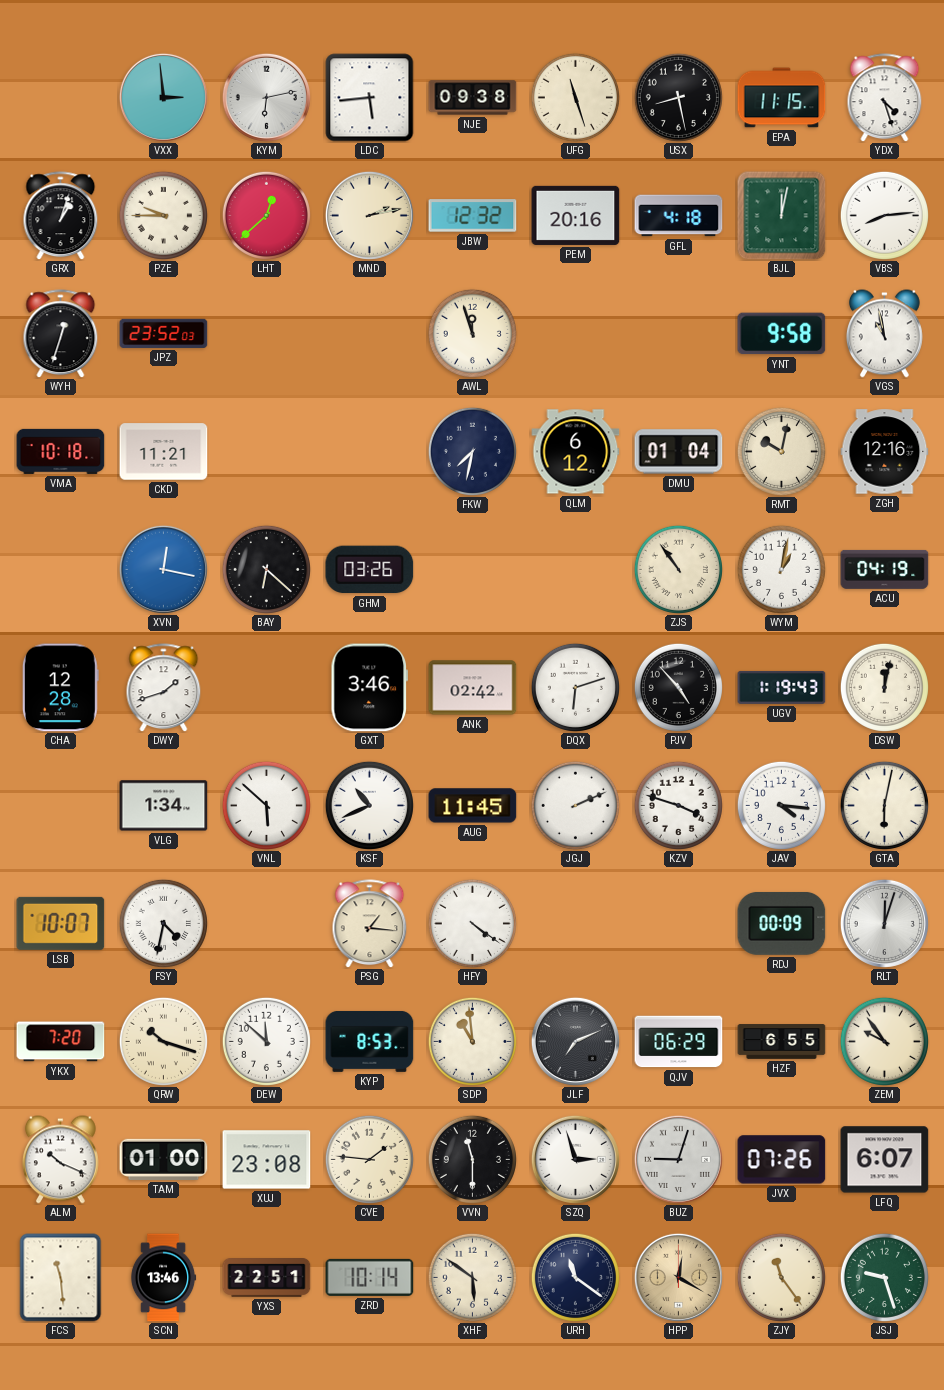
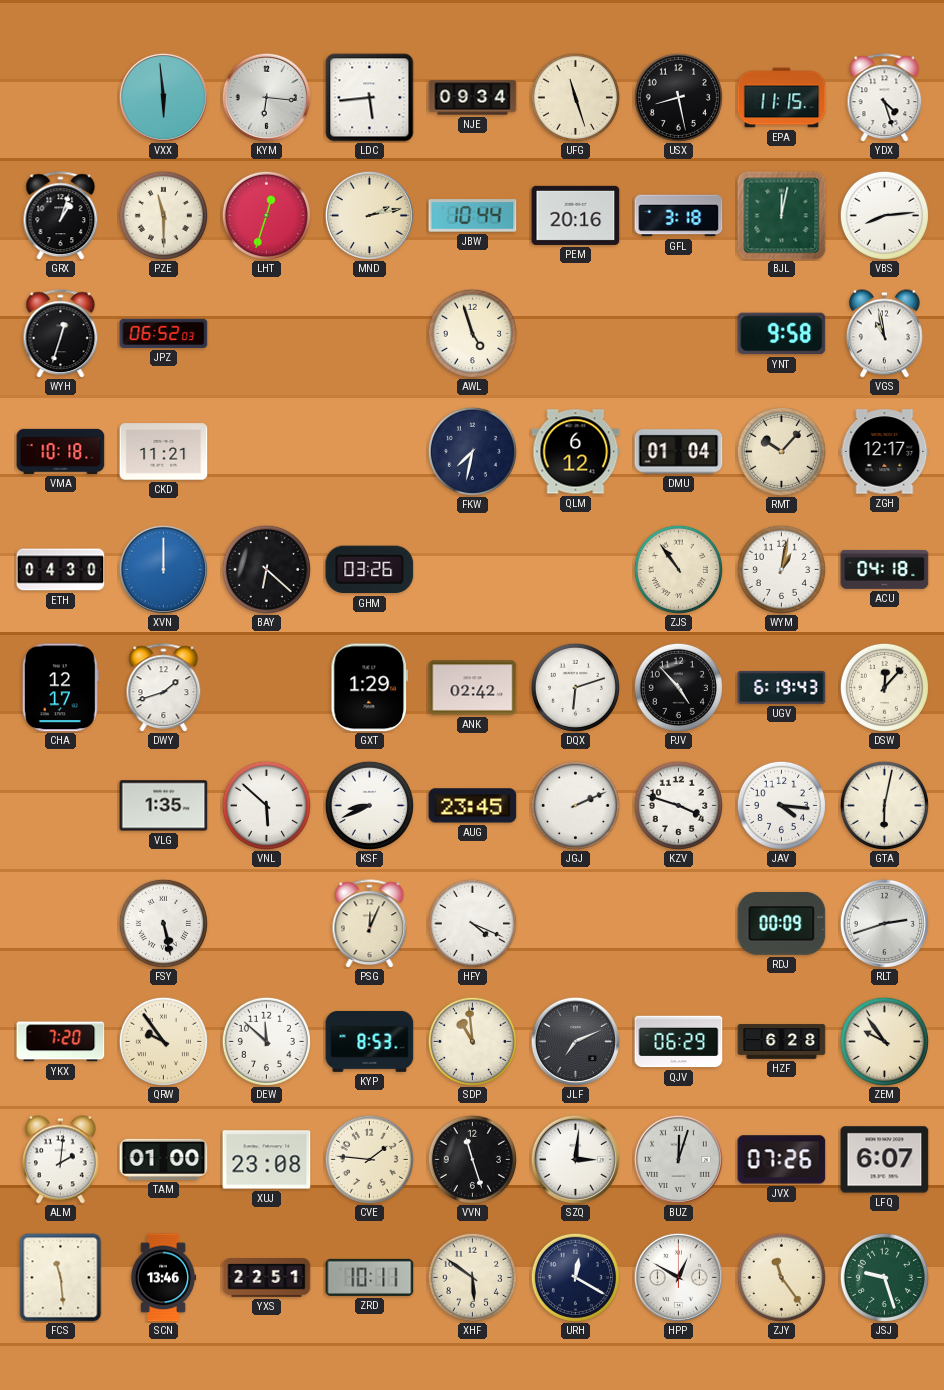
VXX: 2:59 -> 5:59
KYM: 6:13 -> 6:16
NJE: 09:38 -> 09:34
PZE: 9:45 -> 11:30
LHT: 12:38 -> 12:33
JBW: 12:32 -> 10:44
GFL: 4:18 -> 3:18
JPZ: 23:52 -> 06:52
AWL: 11:57 -> 4:57
RMT: 10:02 -> 10:07
ZGH: 12:16 -> 12:17
ETH: none -> 04:30
XVN: 12:17 -> 12:00
ACU: 04:19 -> 04:18
CHA: 12:28 -> 12:17
GXT: 3:46 -> 1:29
UGV: 1:19 -> 6:19
DSW: 12:02 -> 12:07
VLG: 1:34 -> 1:35
KSF: 10:41 -> 8:41
AUG: 11:45 -> 23:45
LSB: 10:07 -> none
FSY: 4:32 -> 5:28
PSG: 1:16 -> 12:04
HFY: 4:21 -> 4:19
RLT: 12:03 -> 2:42
QRW: 10:18 -> 9:54
HZF: 6:55 -> 6:28
ALM: 10:19 -> 2:01
VVN: 11:30 -> 11:27
SZQ: 2:57 -> 3:01
BUZ: 9:03 -> 12:03
ZRD: 10:14 -> 10:11
URH: 11:21 -> 12:20
HPP: 12:20 -> 12:50
HPP dial: champagne -> white
